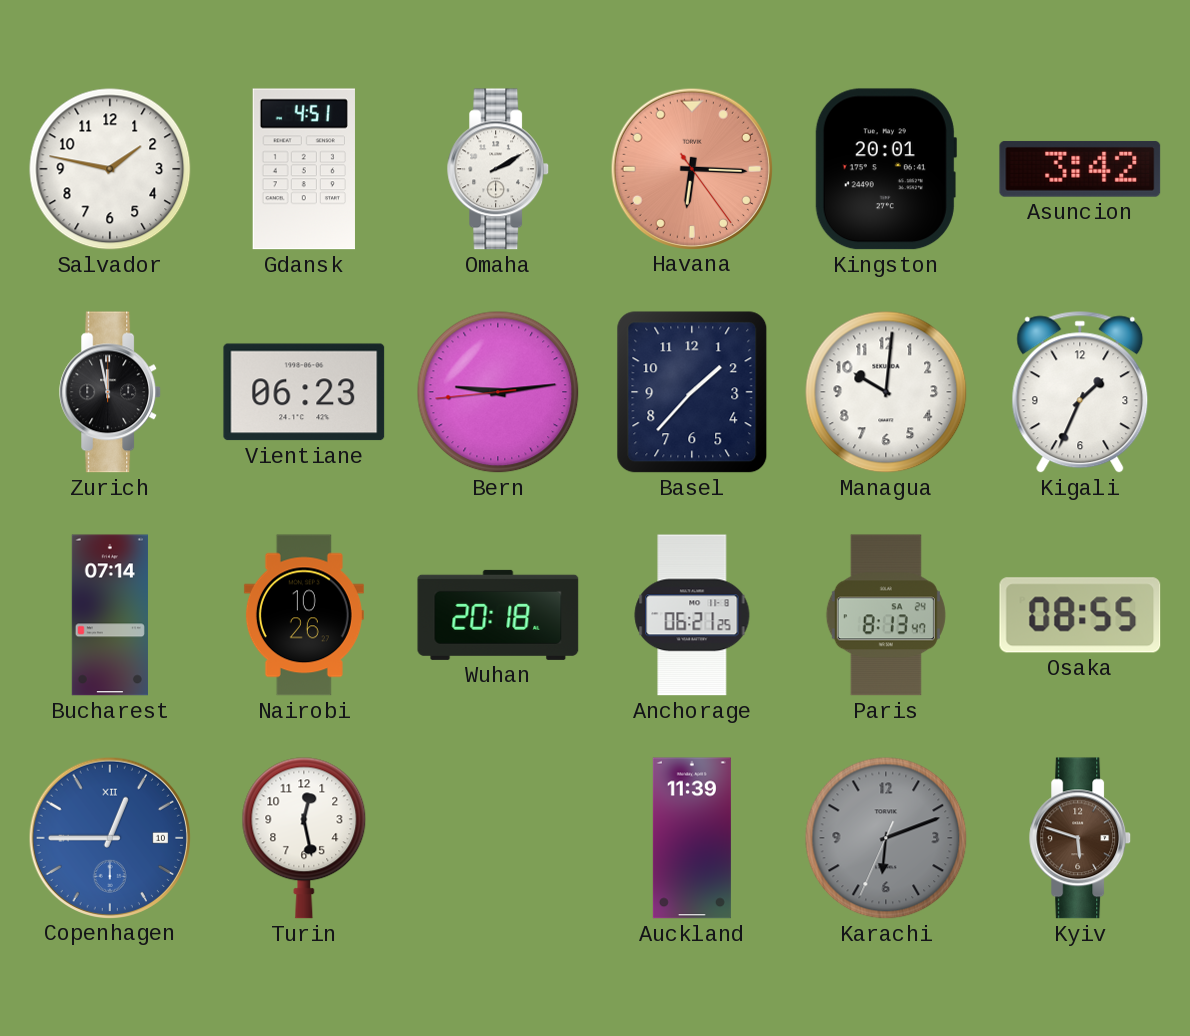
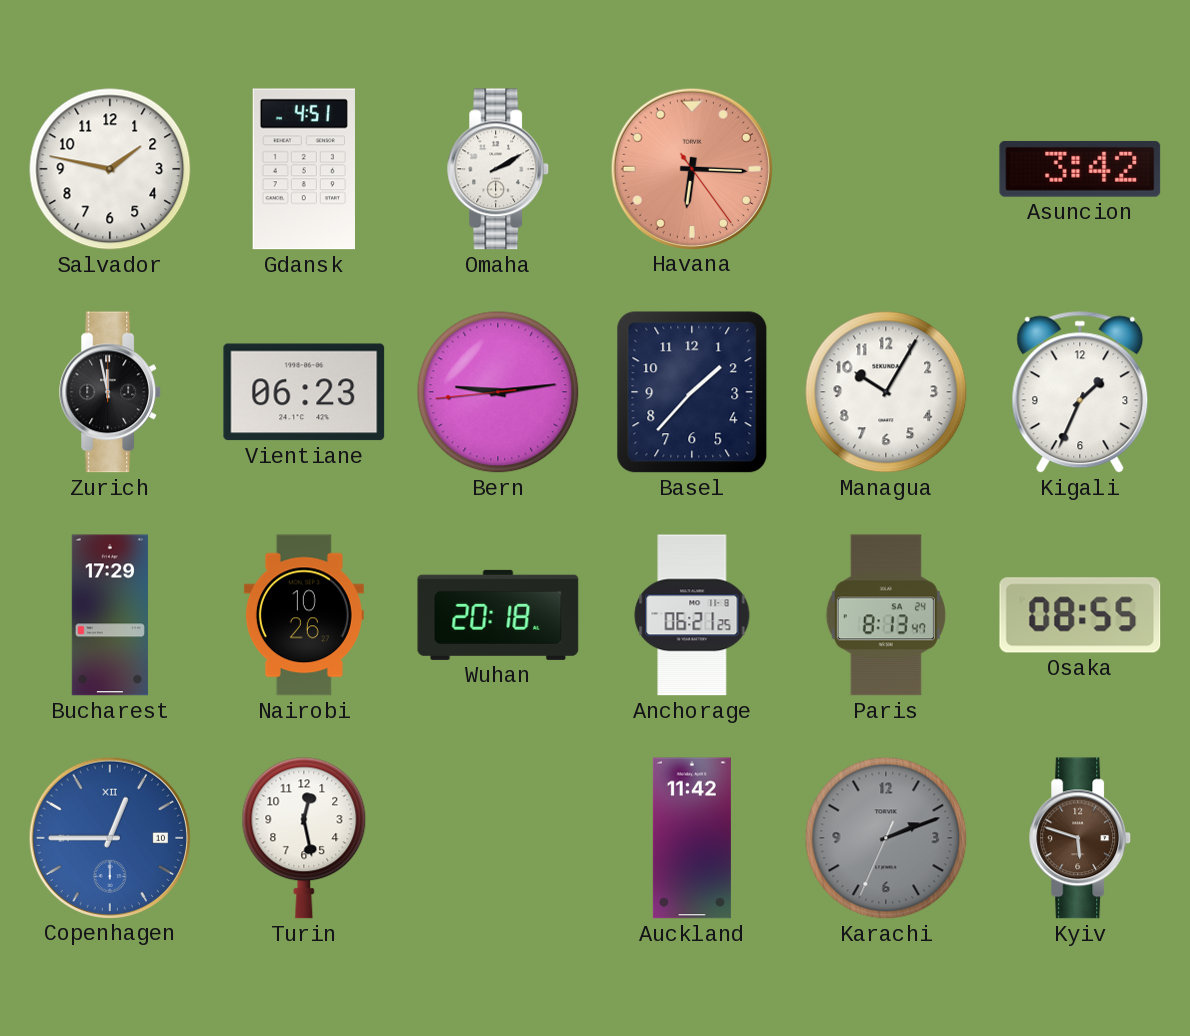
Kingston: 20:01 -> none
Managua: 10:01 -> 10:05
Bucharest: 07:14 -> 17:29
Auckland: 11:39 -> 11:42
Karachi: 6:11 -> 2:11
